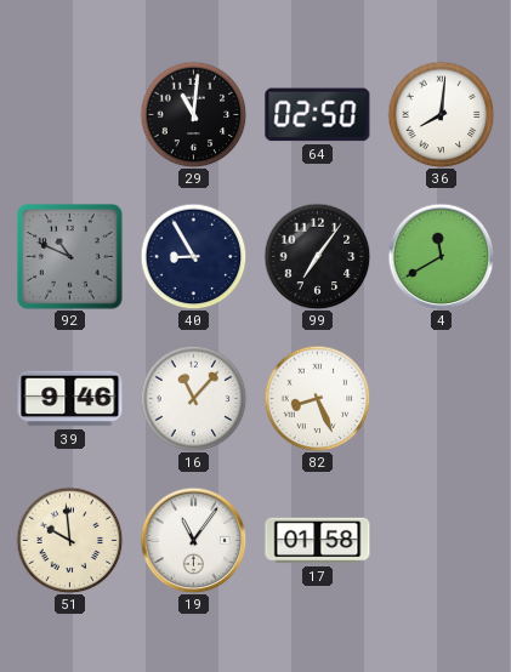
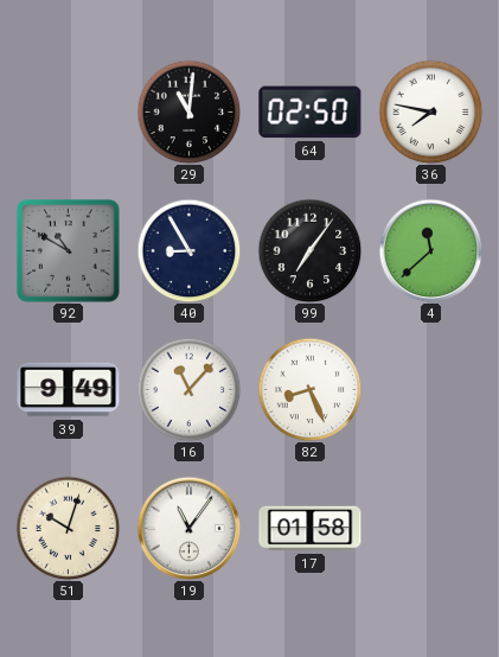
36: 8:01 -> 7:47
92: 10:49 -> 10:50
4: 11:40 -> 11:38
39: 9:46 -> 9:49
51: 9:59 -> 10:03
